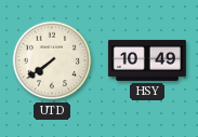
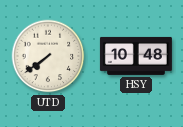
HSY: 10:49 -> 10:48
